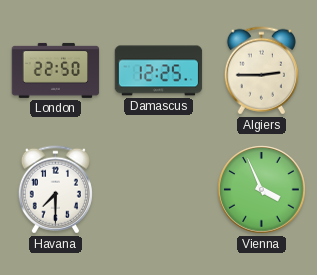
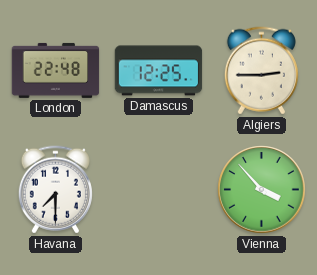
London: 22:50 -> 22:48
Vienna: 3:56 -> 3:53
